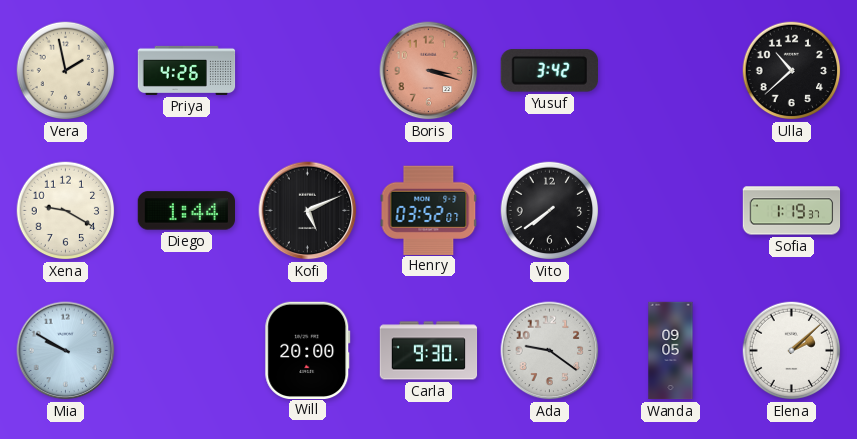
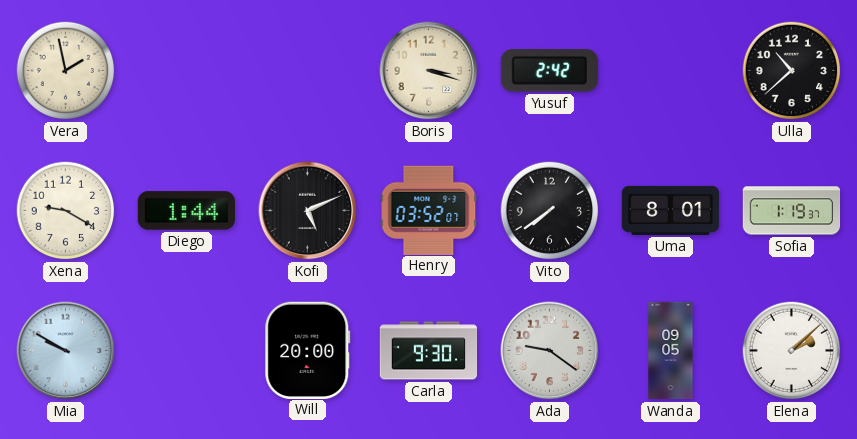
Priya: 4:26 -> none
Boris dial: salmon -> cream
Yusuf: 3:42 -> 2:42
Uma: none -> 8:01
